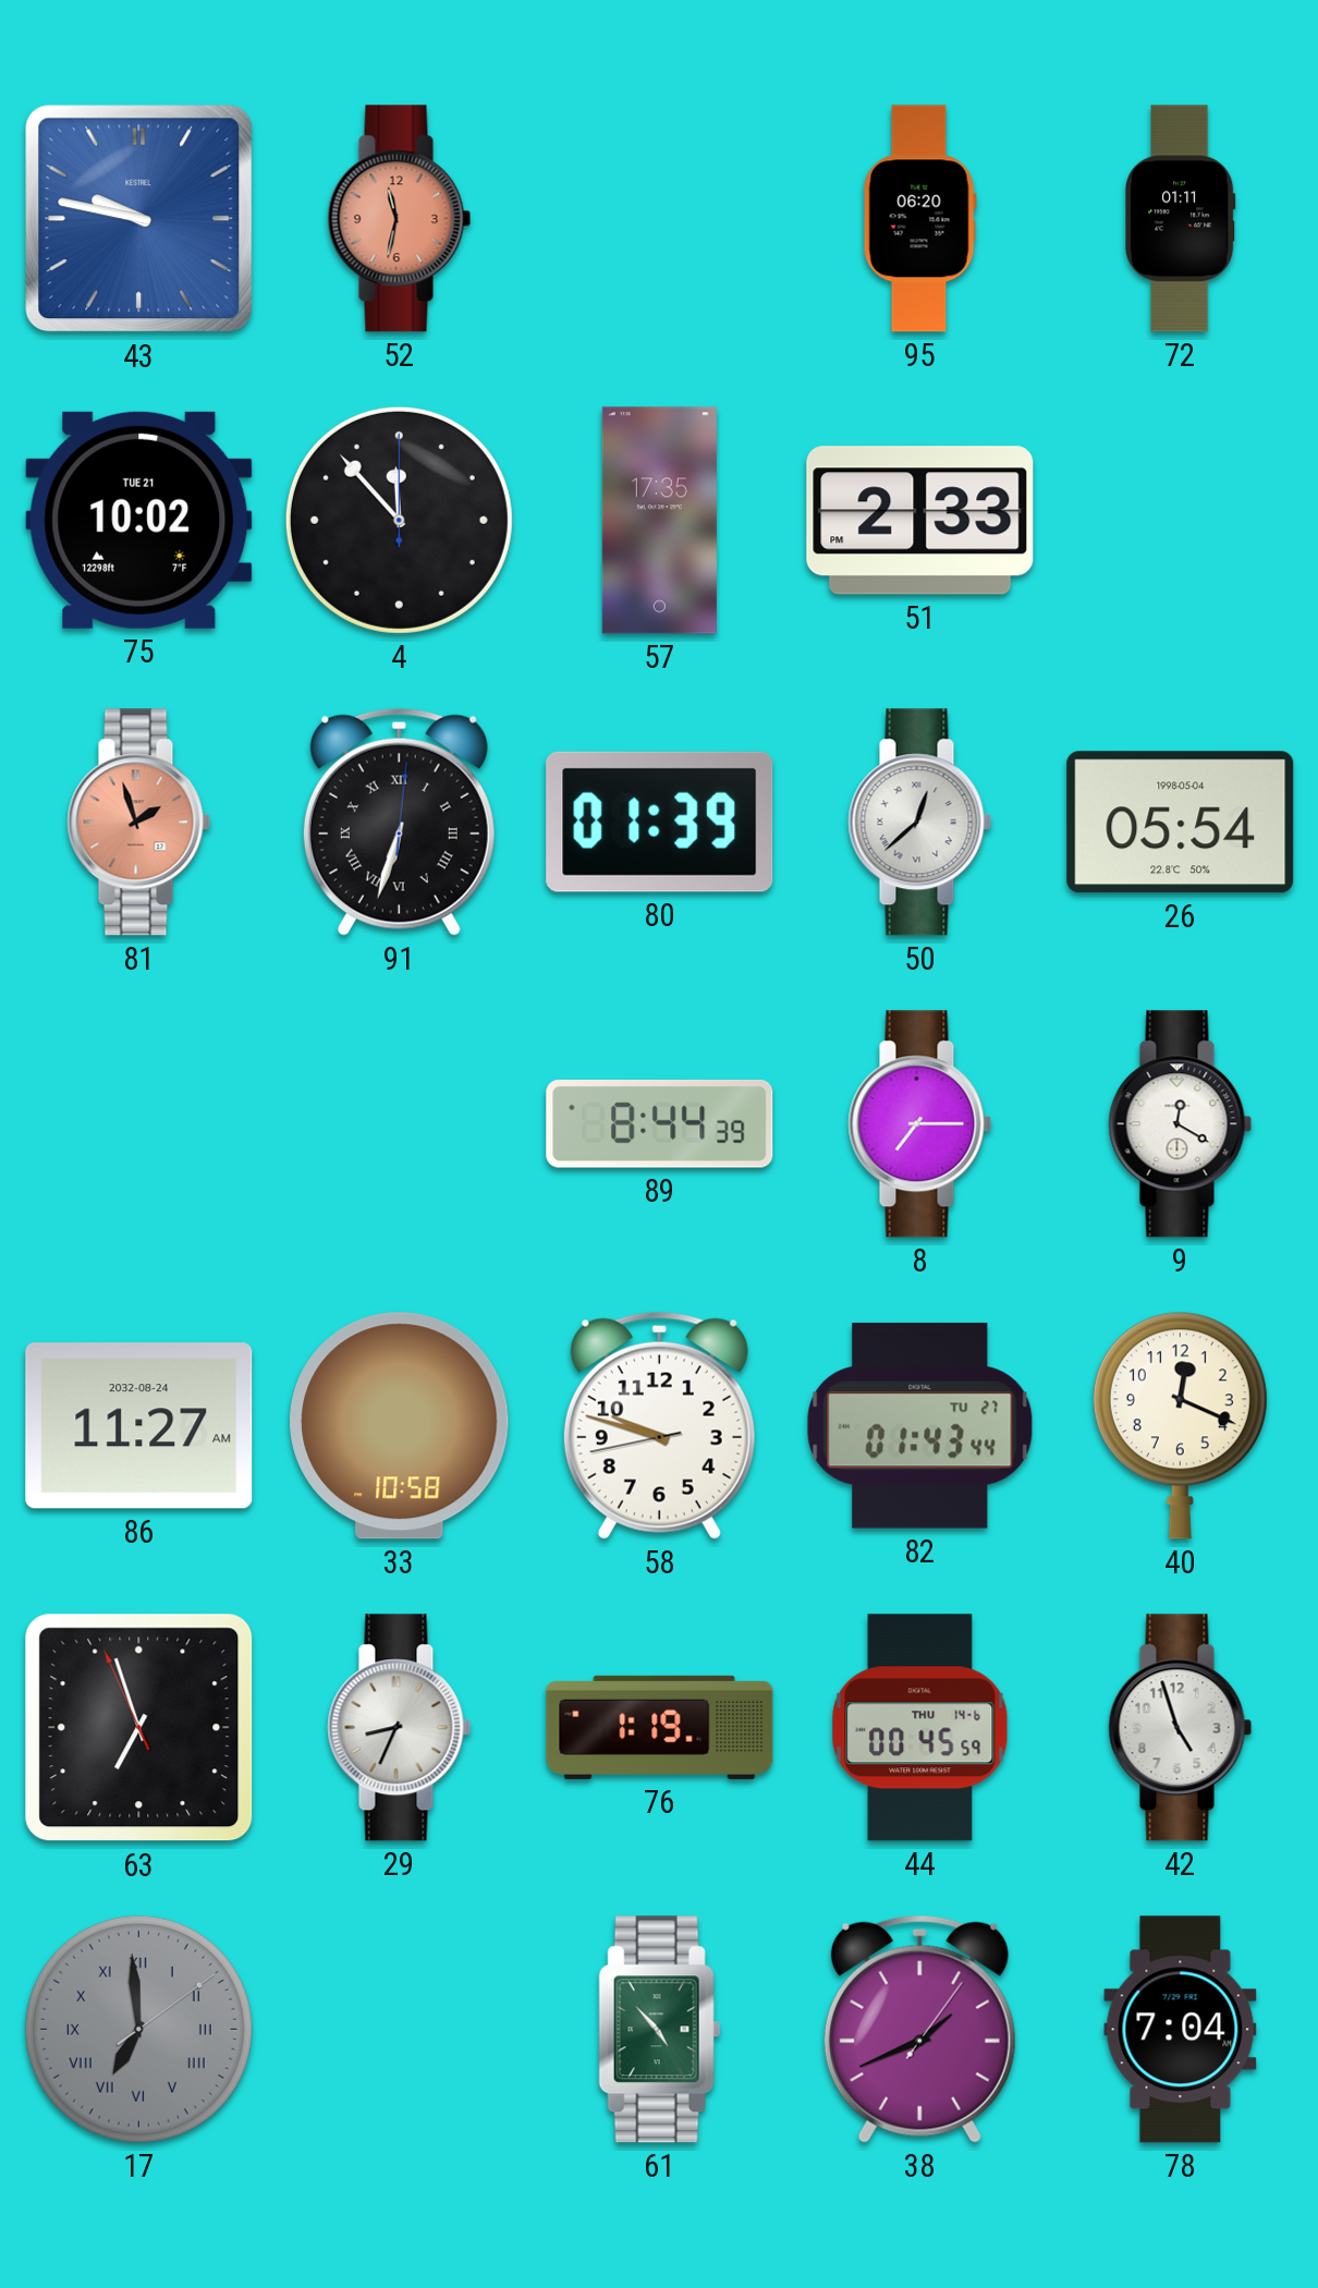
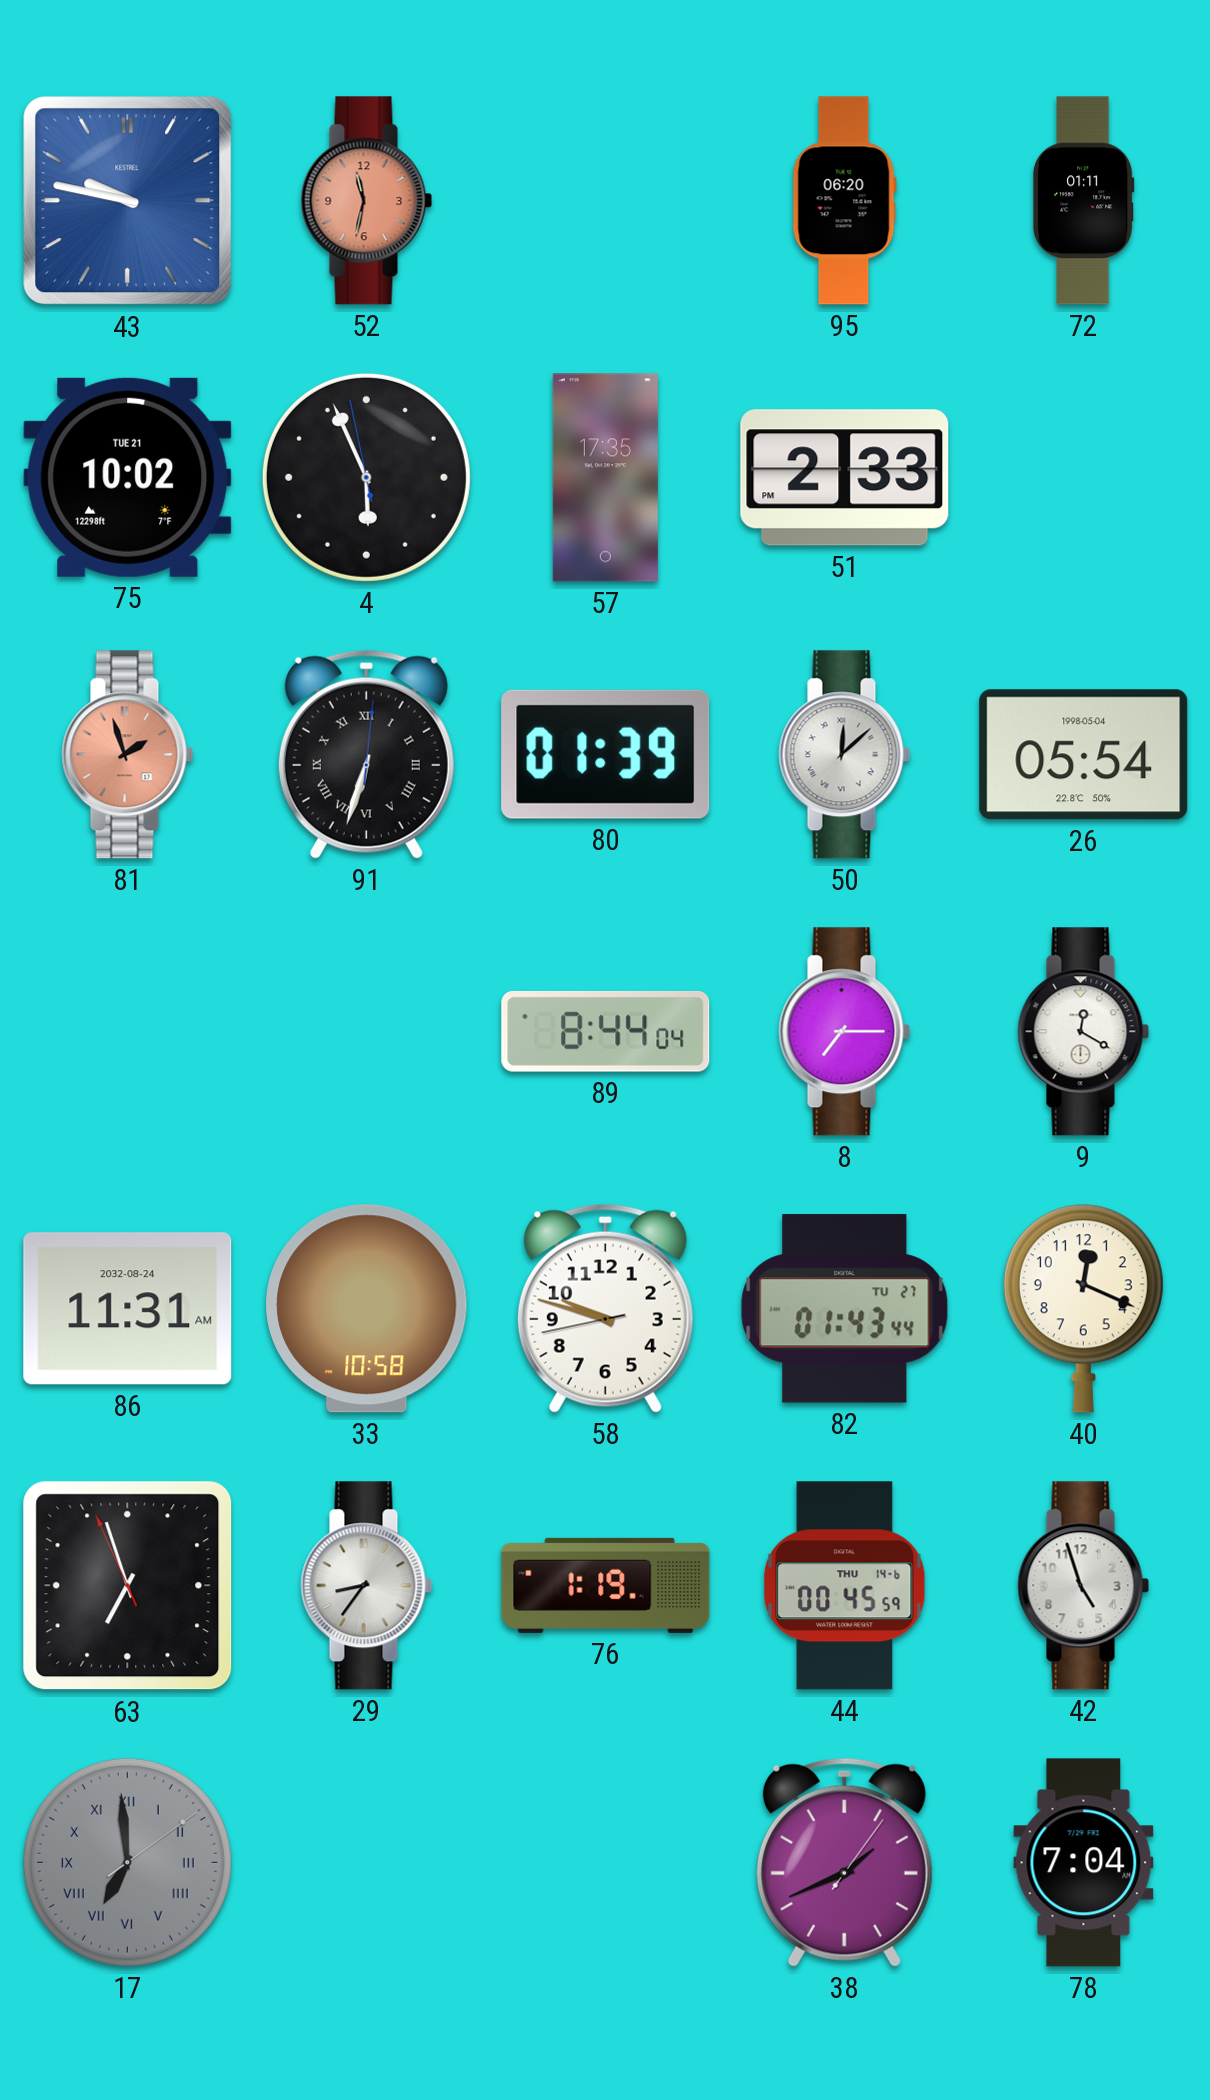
4: 11:53 -> 5:55
50: 12:38 -> 12:08
89: 8:44:39 -> 8:44:04
86: 11:27 -> 11:31
29: 8:34 -> 8:36
61: 4:53 -> none
